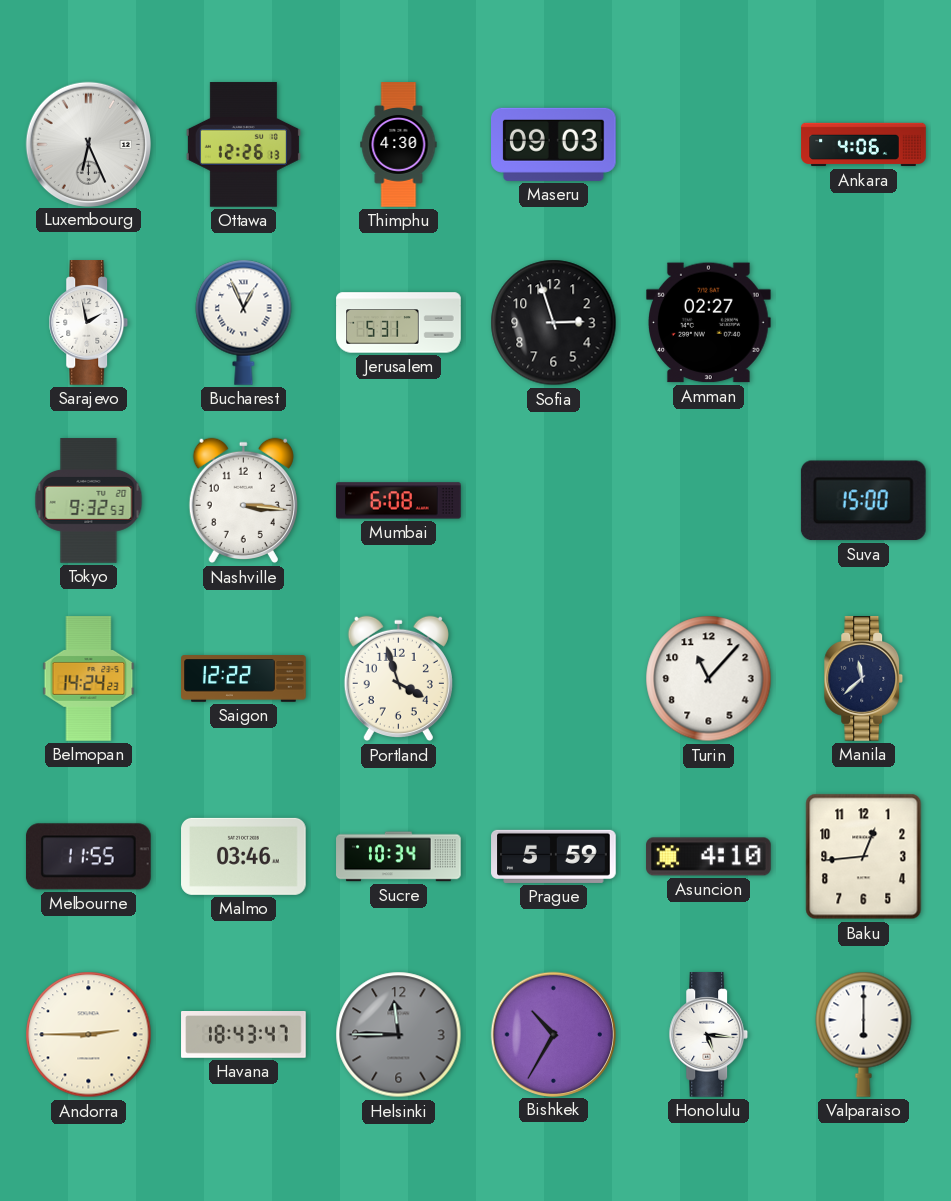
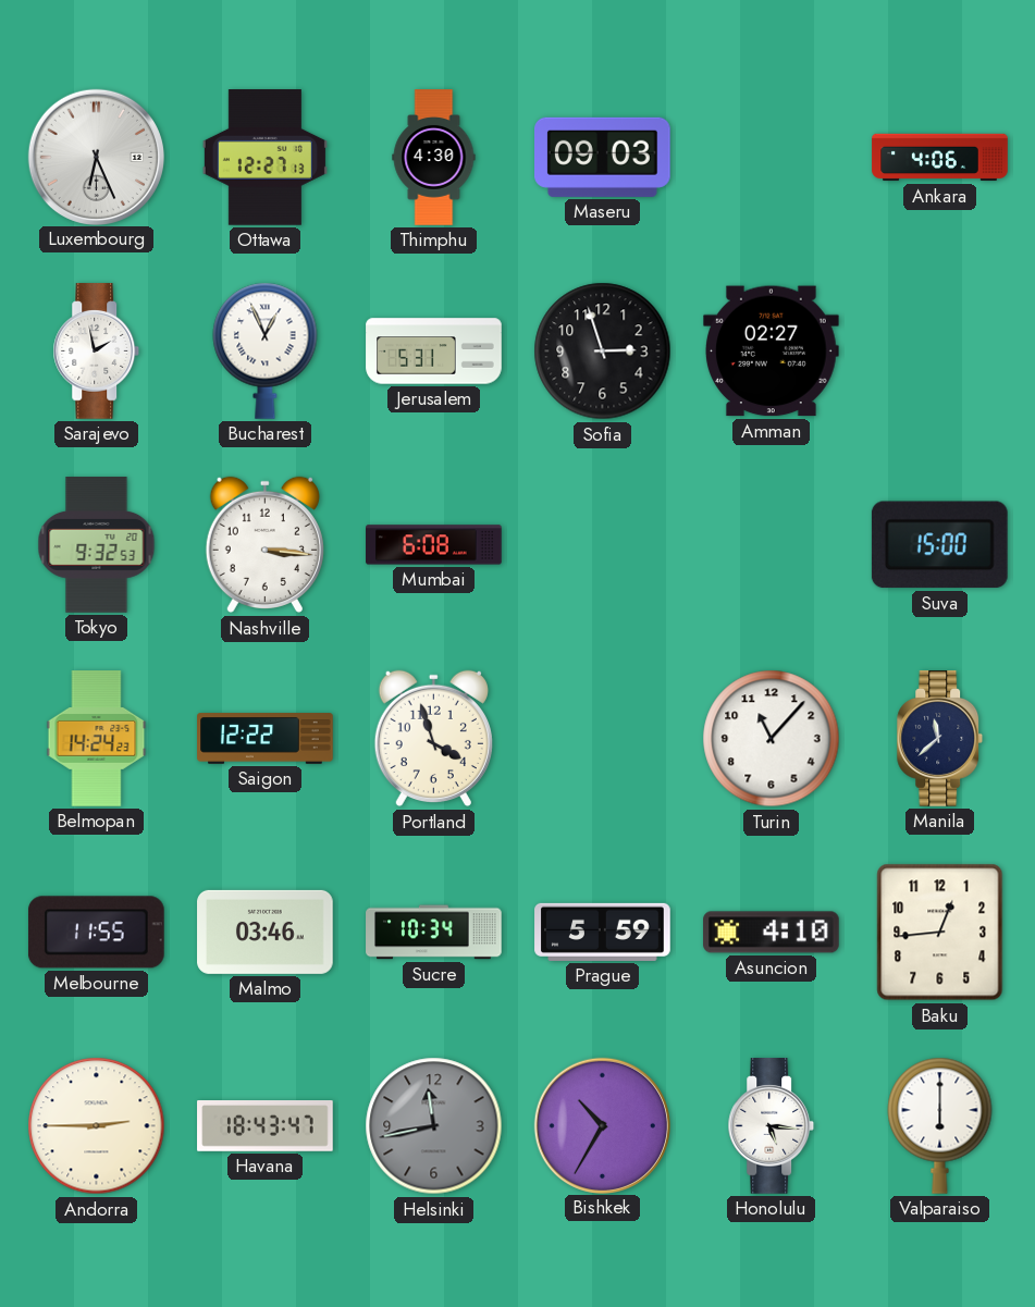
Ottawa: 12:26 -> 12:27
Helsinki: 11:45 -> 11:43
